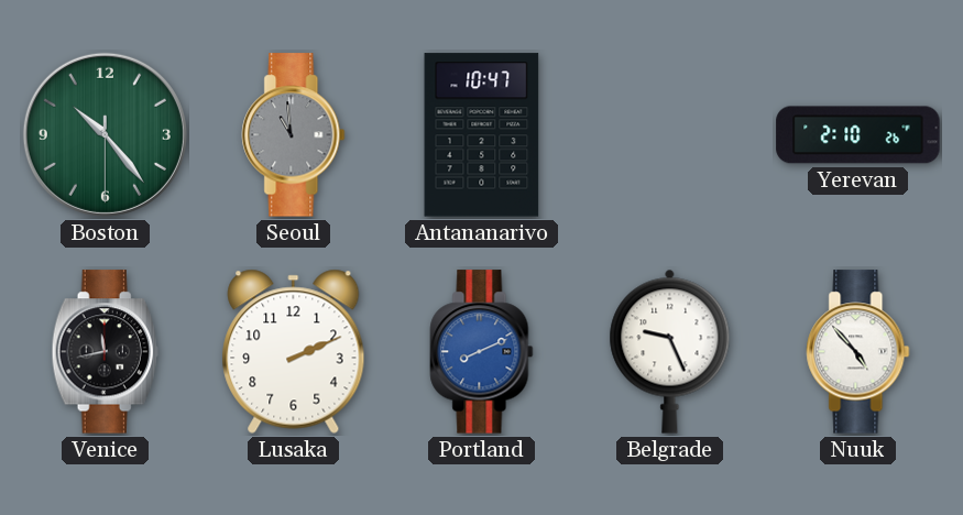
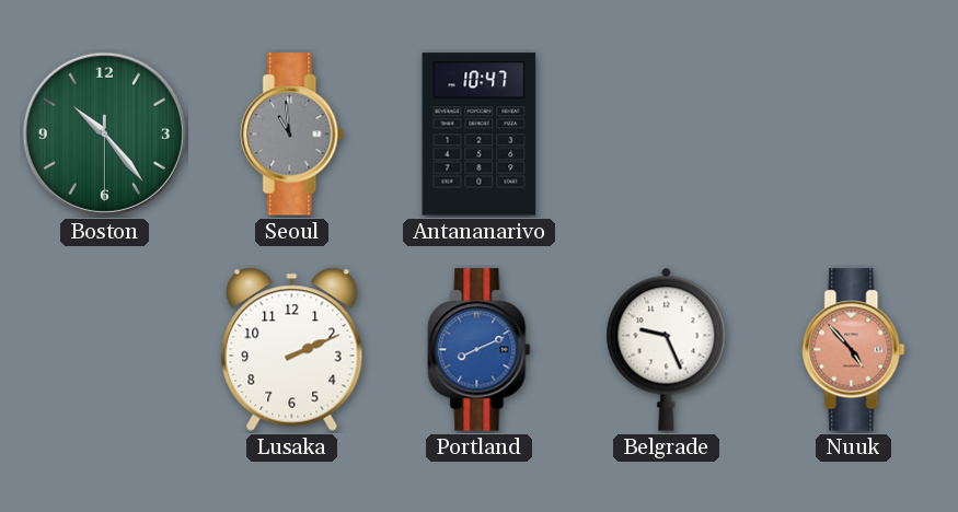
Yerevan: 2:10 -> none
Venice: 11:43 -> none
Nuuk dial: white -> salmon
